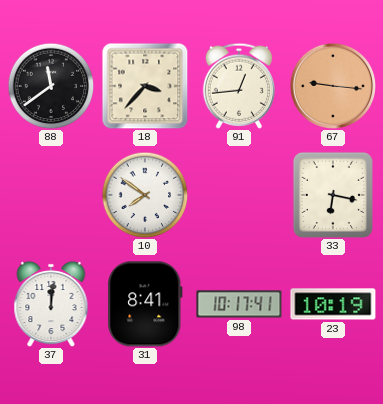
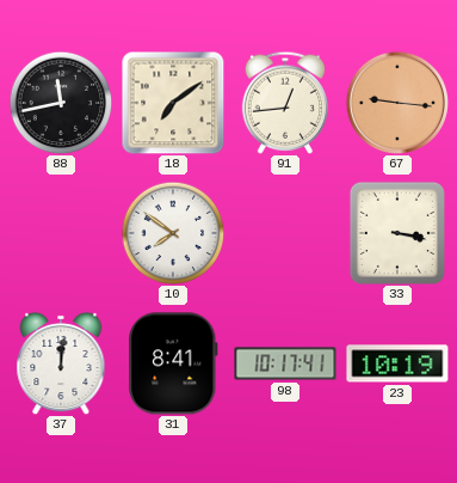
88: 11:39 -> 11:43
18: 3:37 -> 7:09
33: 6:17 -> 3:17
